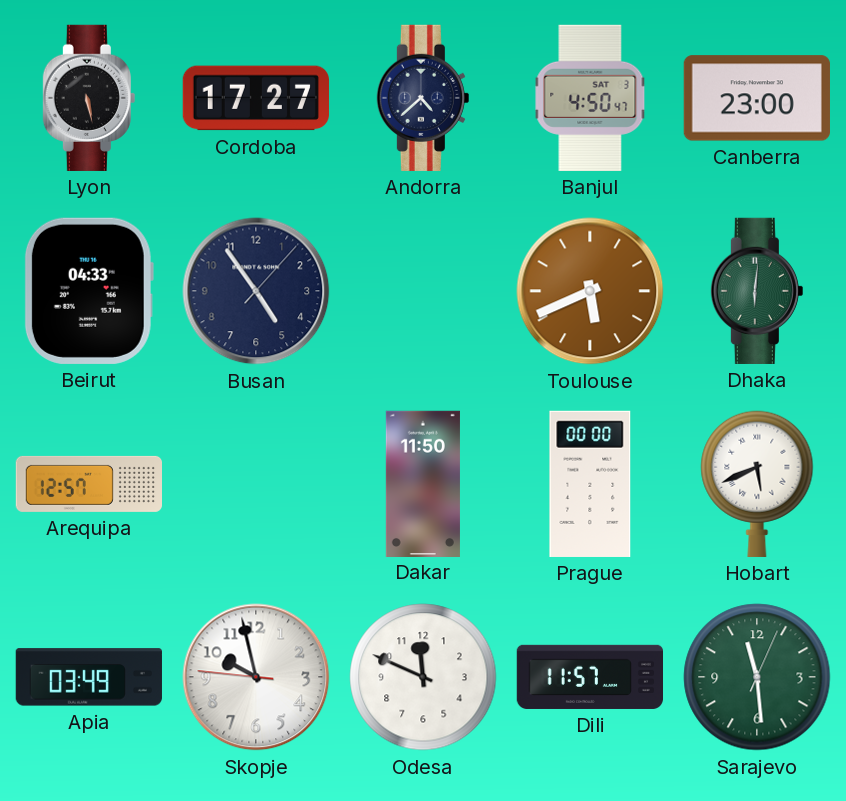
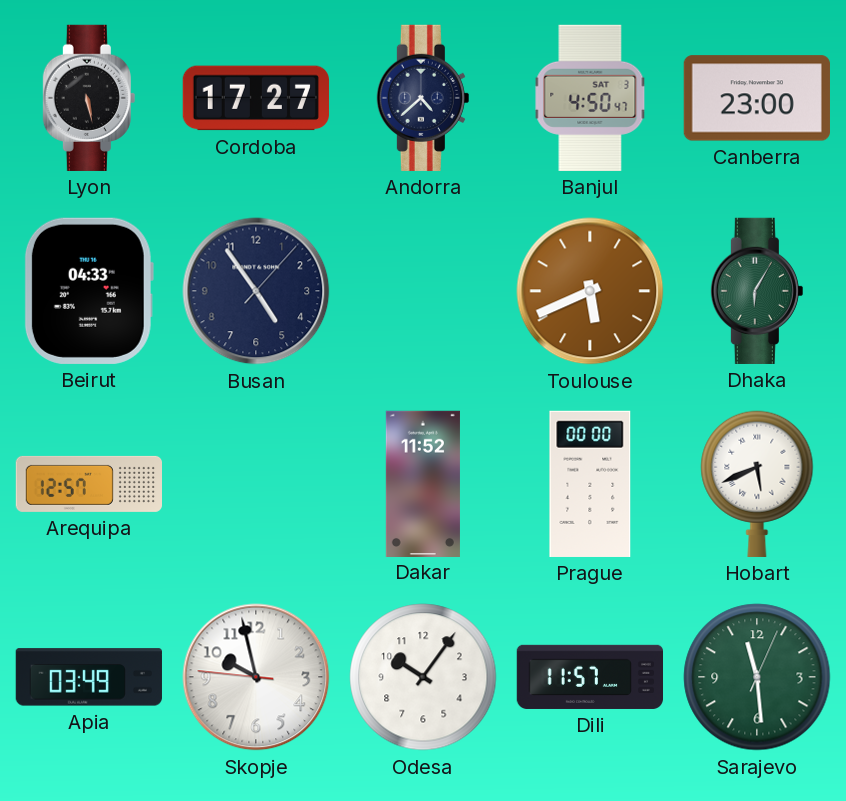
Dhaka: 6:01 -> 6:05
Dakar: 11:50 -> 11:52
Odesa: 11:49 -> 10:06
